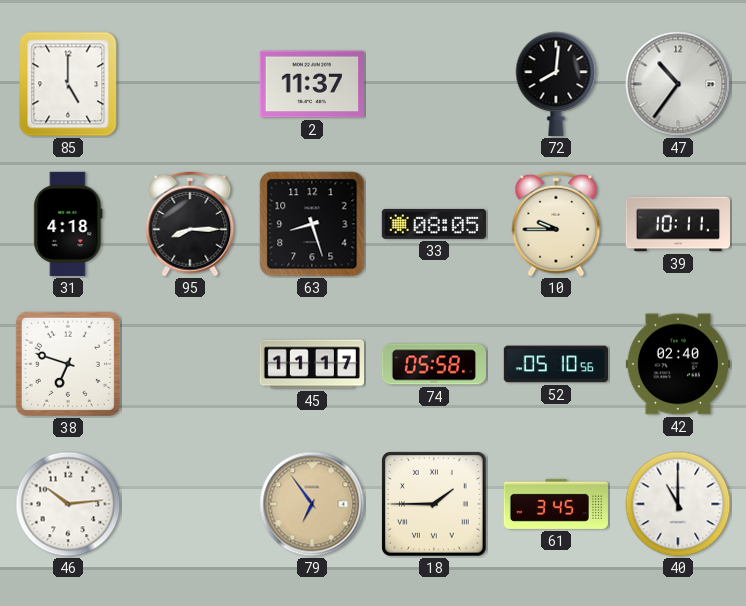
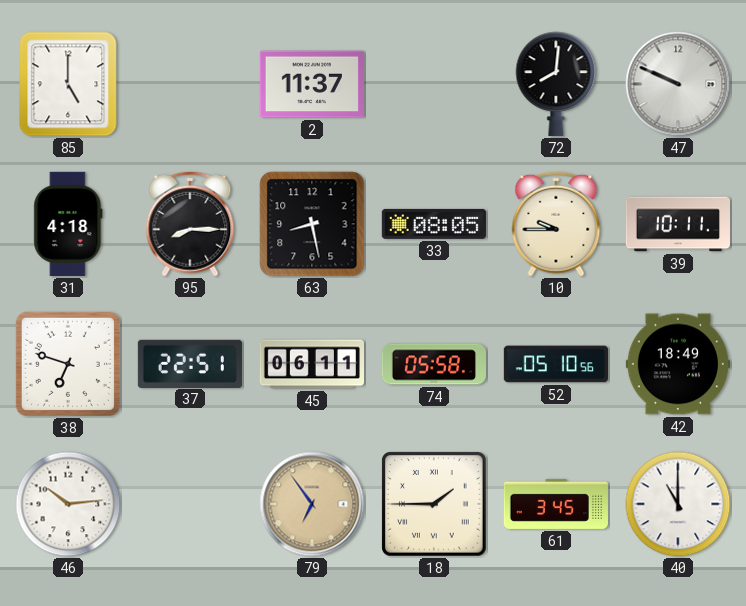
47: 10:36 -> 9:49
63: 8:27 -> 8:28
37: none -> 22:51
45: 11:17 -> 06:11
42: 02:40 -> 18:49
